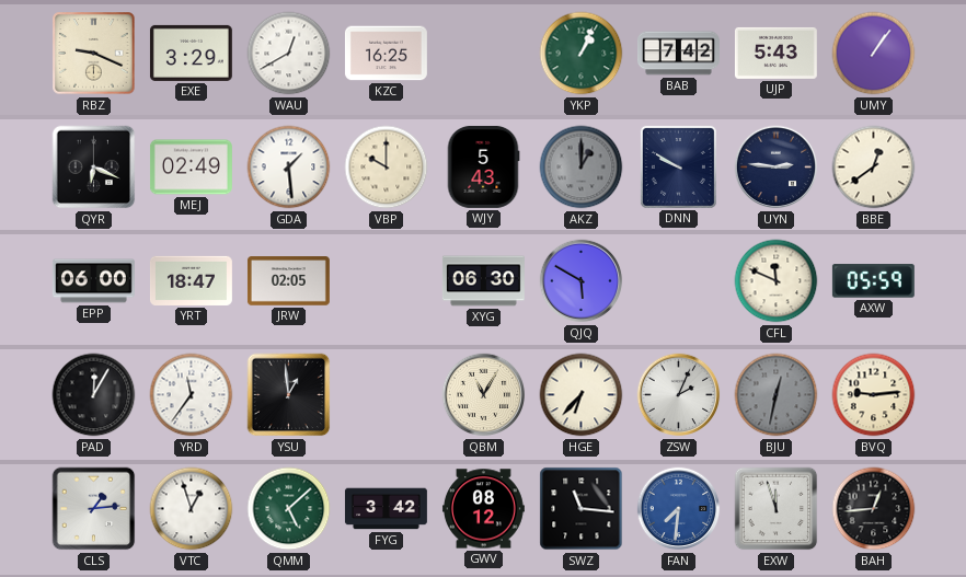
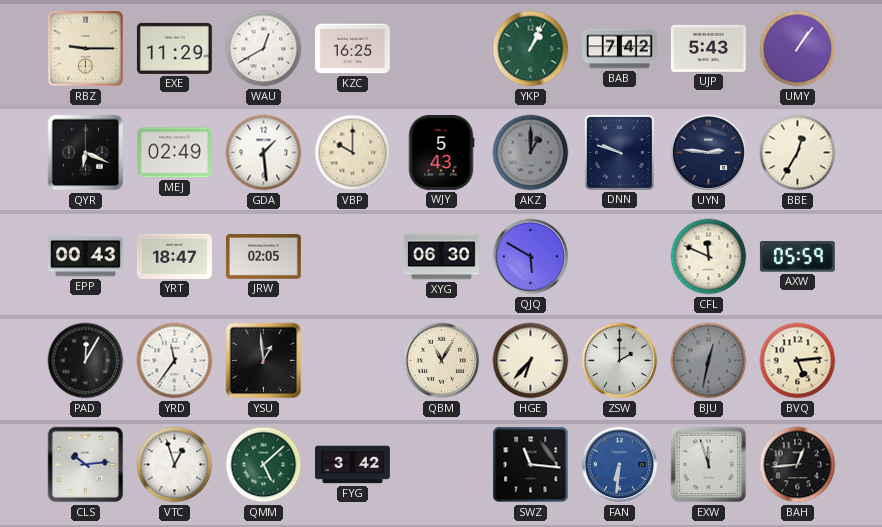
RBZ: 9:19 -> 9:15
EXE: 3:29 -> 11:29
DNN: 9:50 -> 9:48
BBE: 12:39 -> 12:35
EPP: 06:00 -> 00:43
ZSW: 2:04 -> 2:00
BVQ: 9:14 -> 5:14
CLS: 1:14 -> 10:14
GWV: 08:12 -> none
FAN: 7:31 -> 6:31
